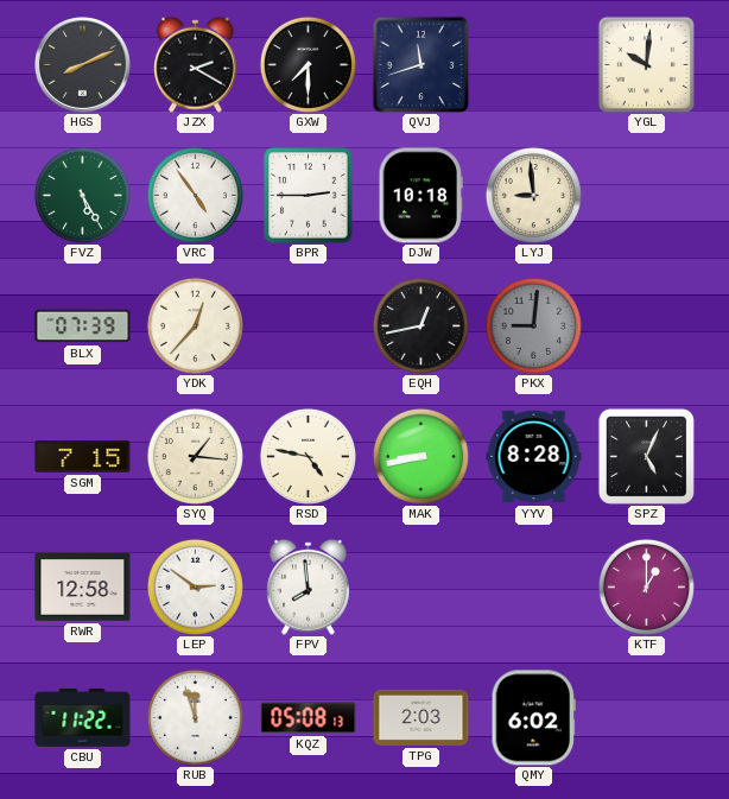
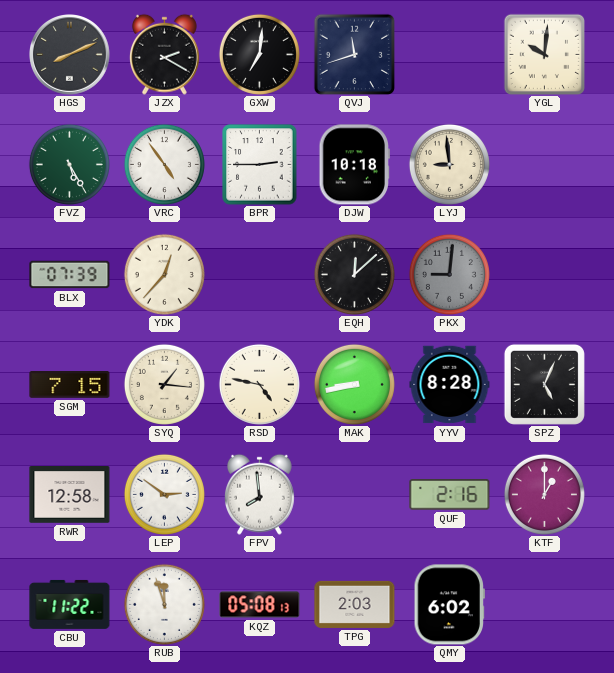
GXW: 7:30 -> 7:01
EQH: 12:43 -> 12:08
QUF: none -> 2:16
